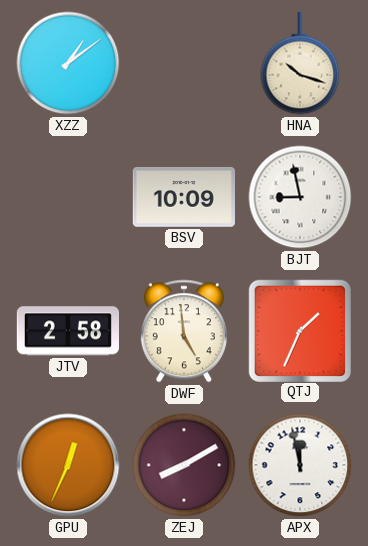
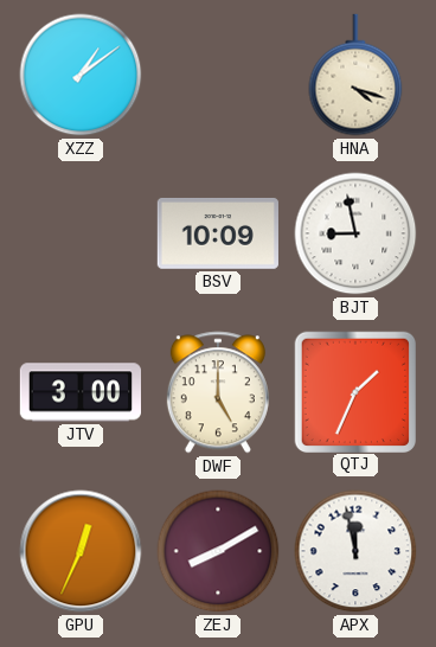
HNA: 10:18 -> 4:18
JTV: 2:58 -> 3:00
DWF: 4:59 -> 5:00
